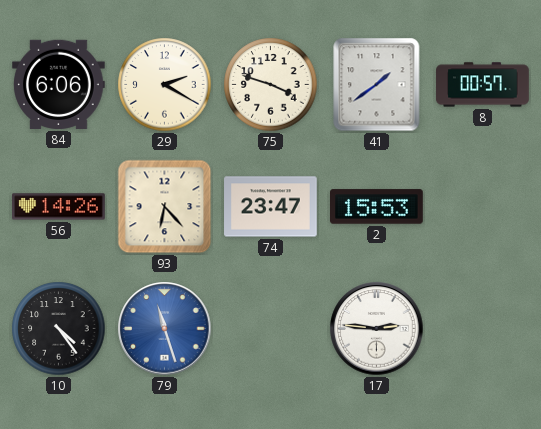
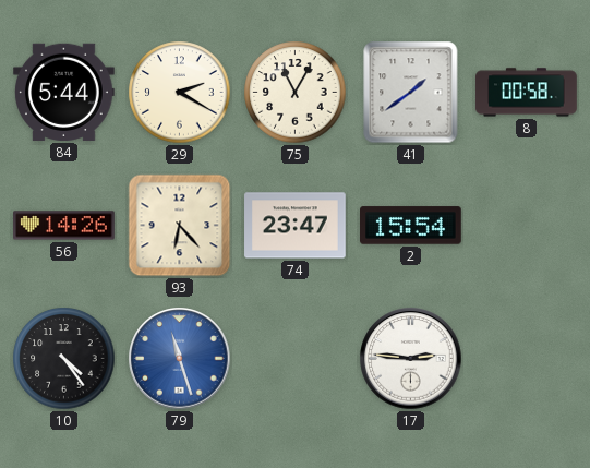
84: 6:06 -> 5:44
75: 3:48 -> 11:05
8: 00:57 -> 00:58
2: 15:53 -> 15:54
